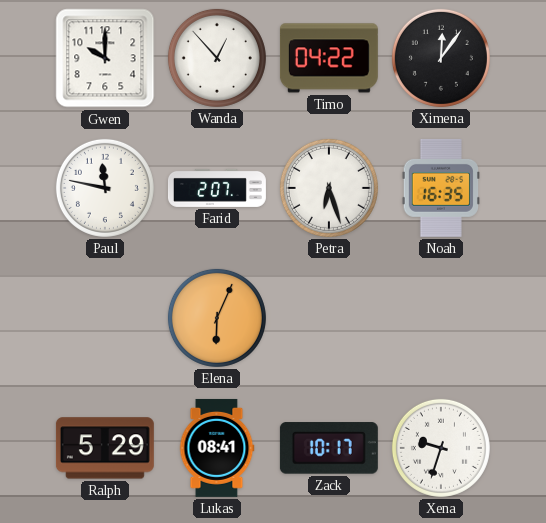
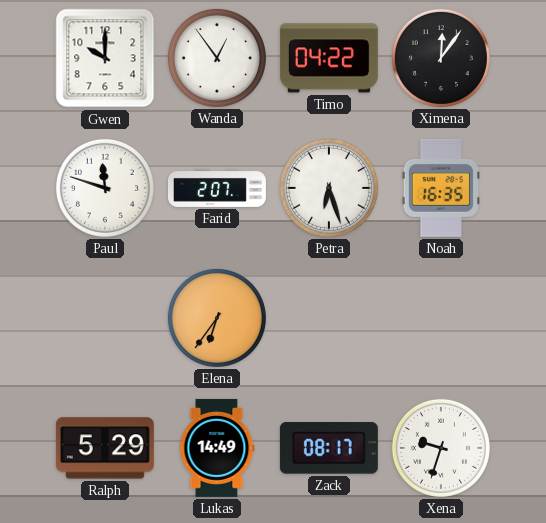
Wanda: 12:53 -> 12:54
Paul: 11:47 -> 11:48
Elena: 6:04 -> 6:36
Lukas: 08:41 -> 14:49
Zack: 10:17 -> 08:17
